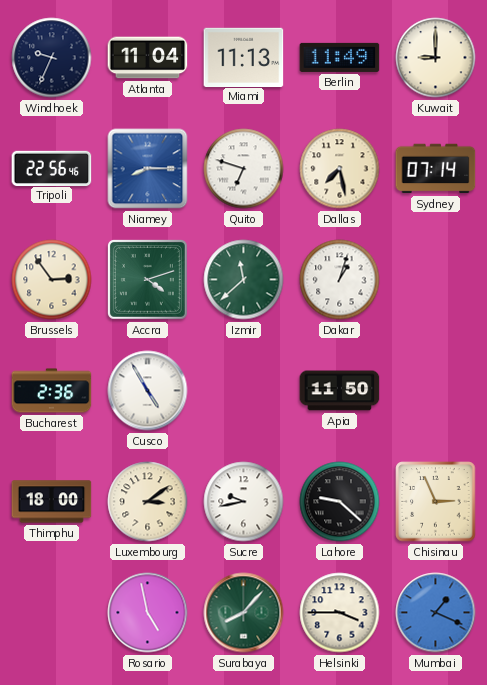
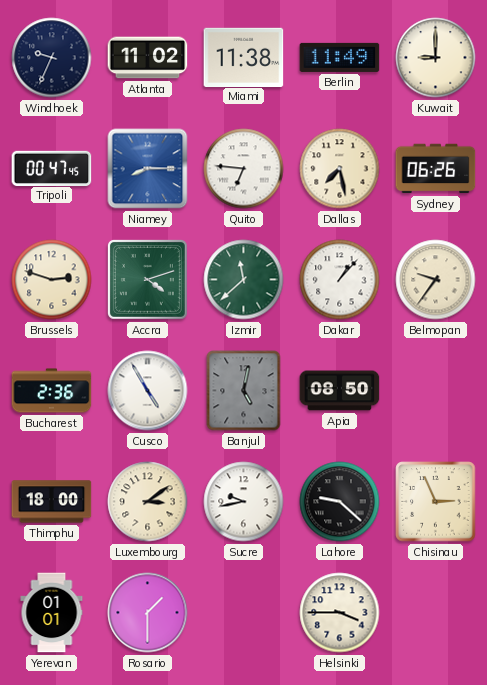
Atlanta: 11:04 -> 11:02
Miami: 11:13 -> 11:38
Tripoli: 22:56 -> 00:47
Quito: 6:48 -> 6:46
Sydney: 07:14 -> 06:26
Brussels: 2:54 -> 2:48
Dakar: 1:03 -> 1:07
Belmopan: none -> 9:36
Banjul: none -> 5:02
Apia: 11:50 -> 08:50
Yerevan: none -> 01:01
Rosario: 4:58 -> 1:30
Surabaya: 8:07 -> none
Mumbai: 1:19 -> none
